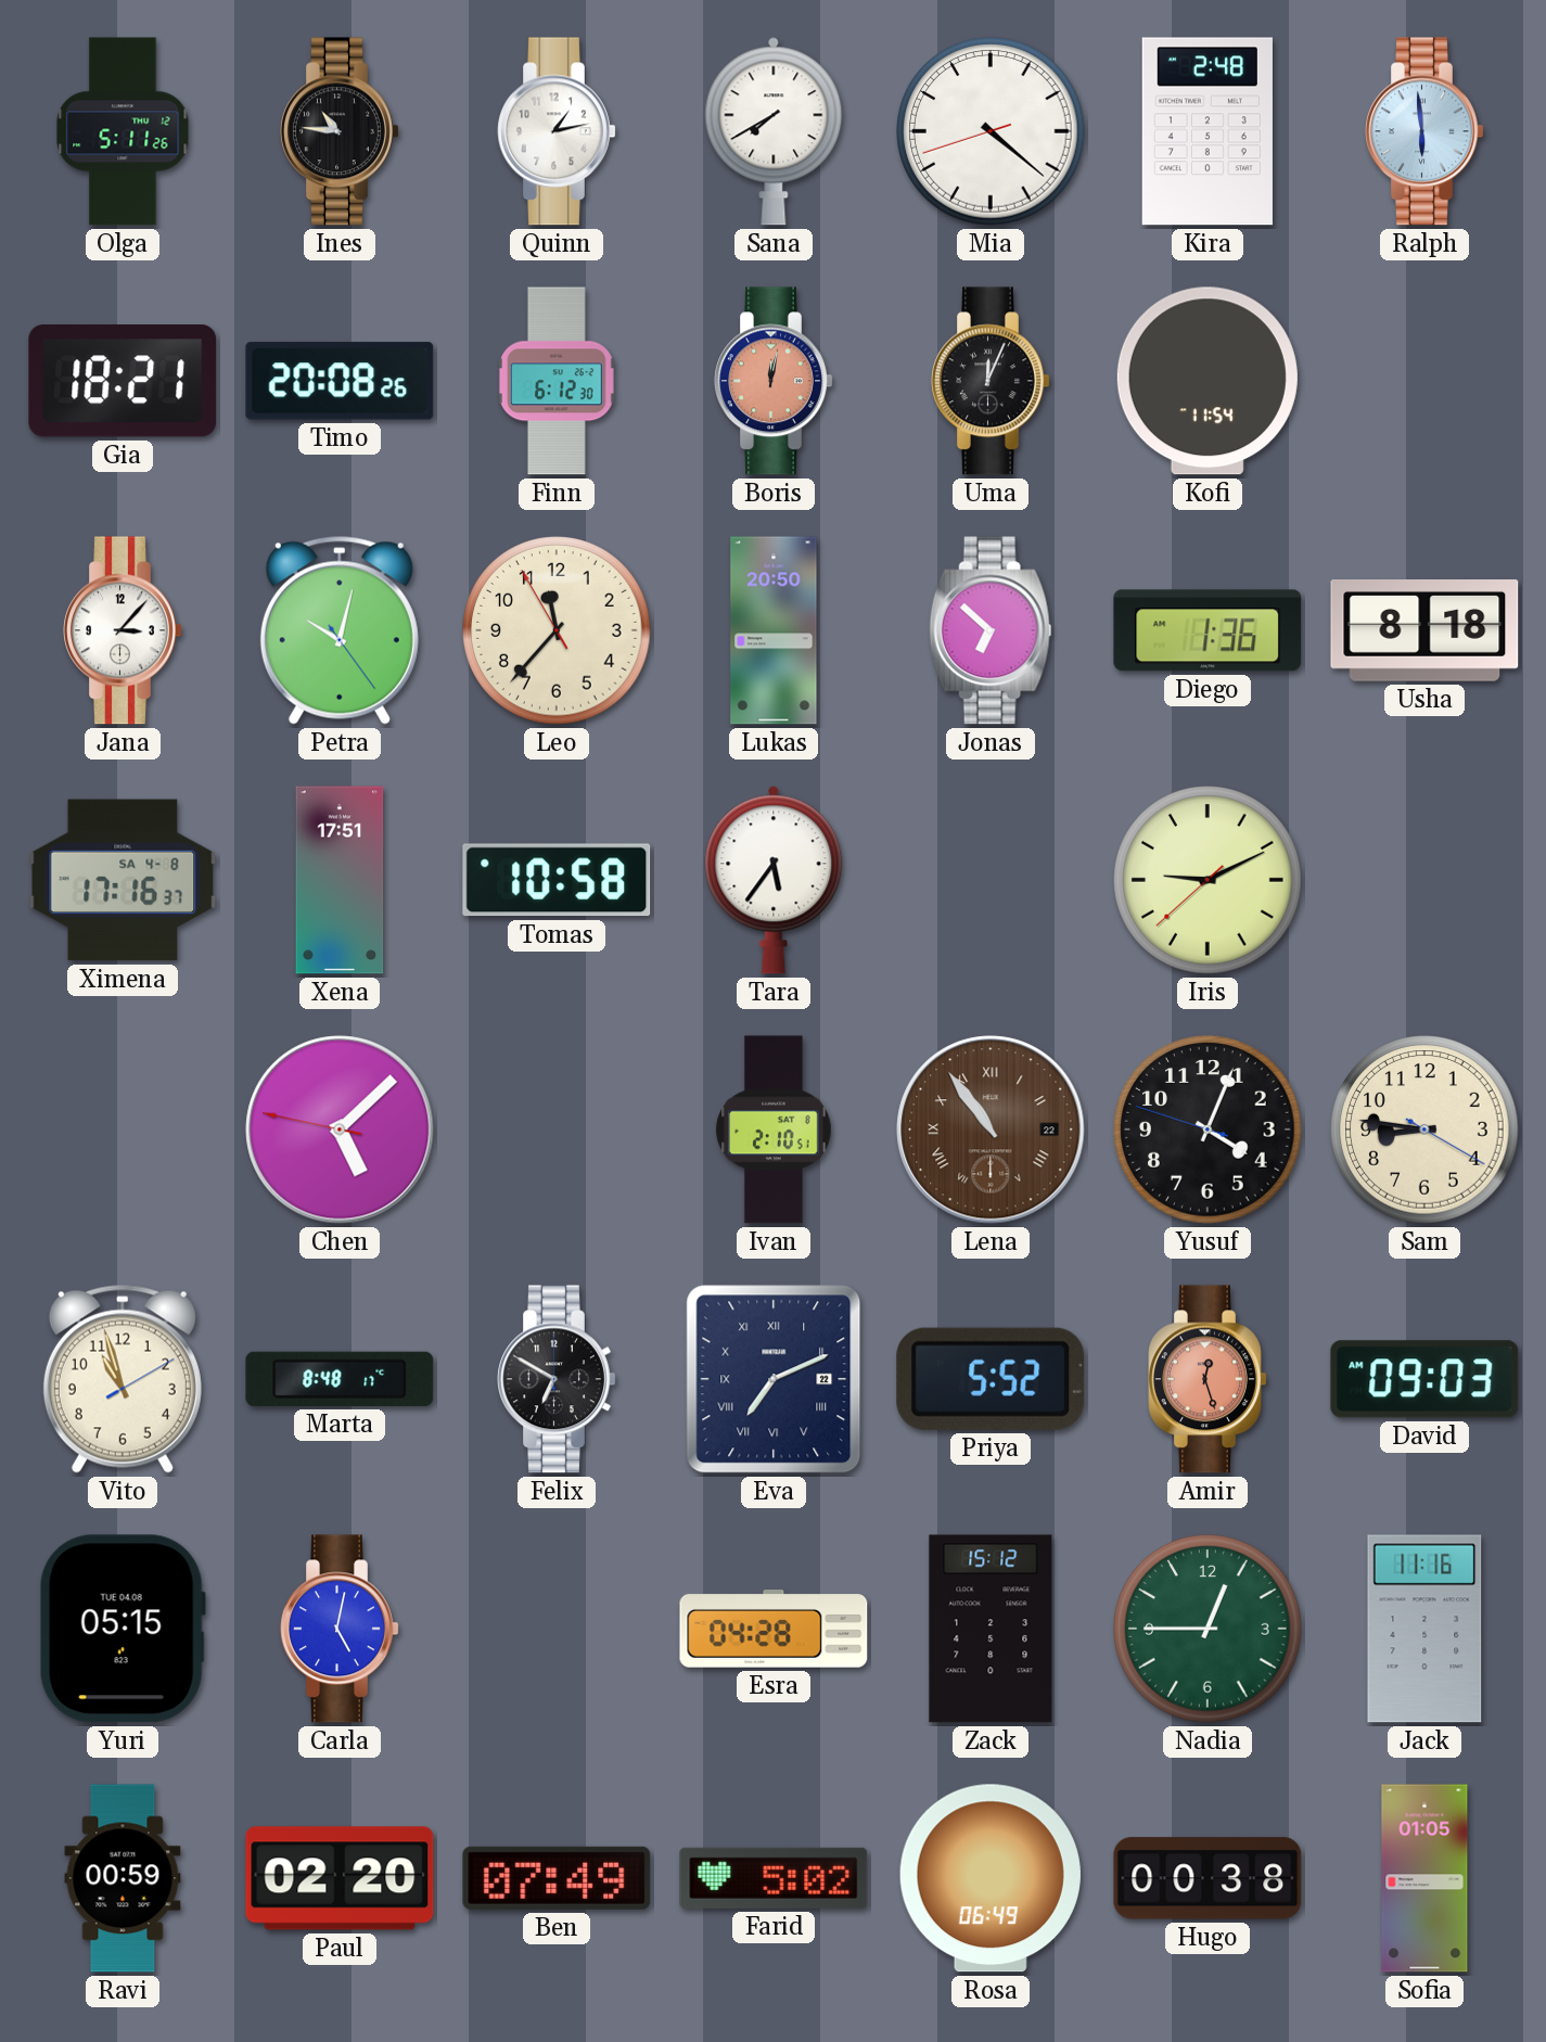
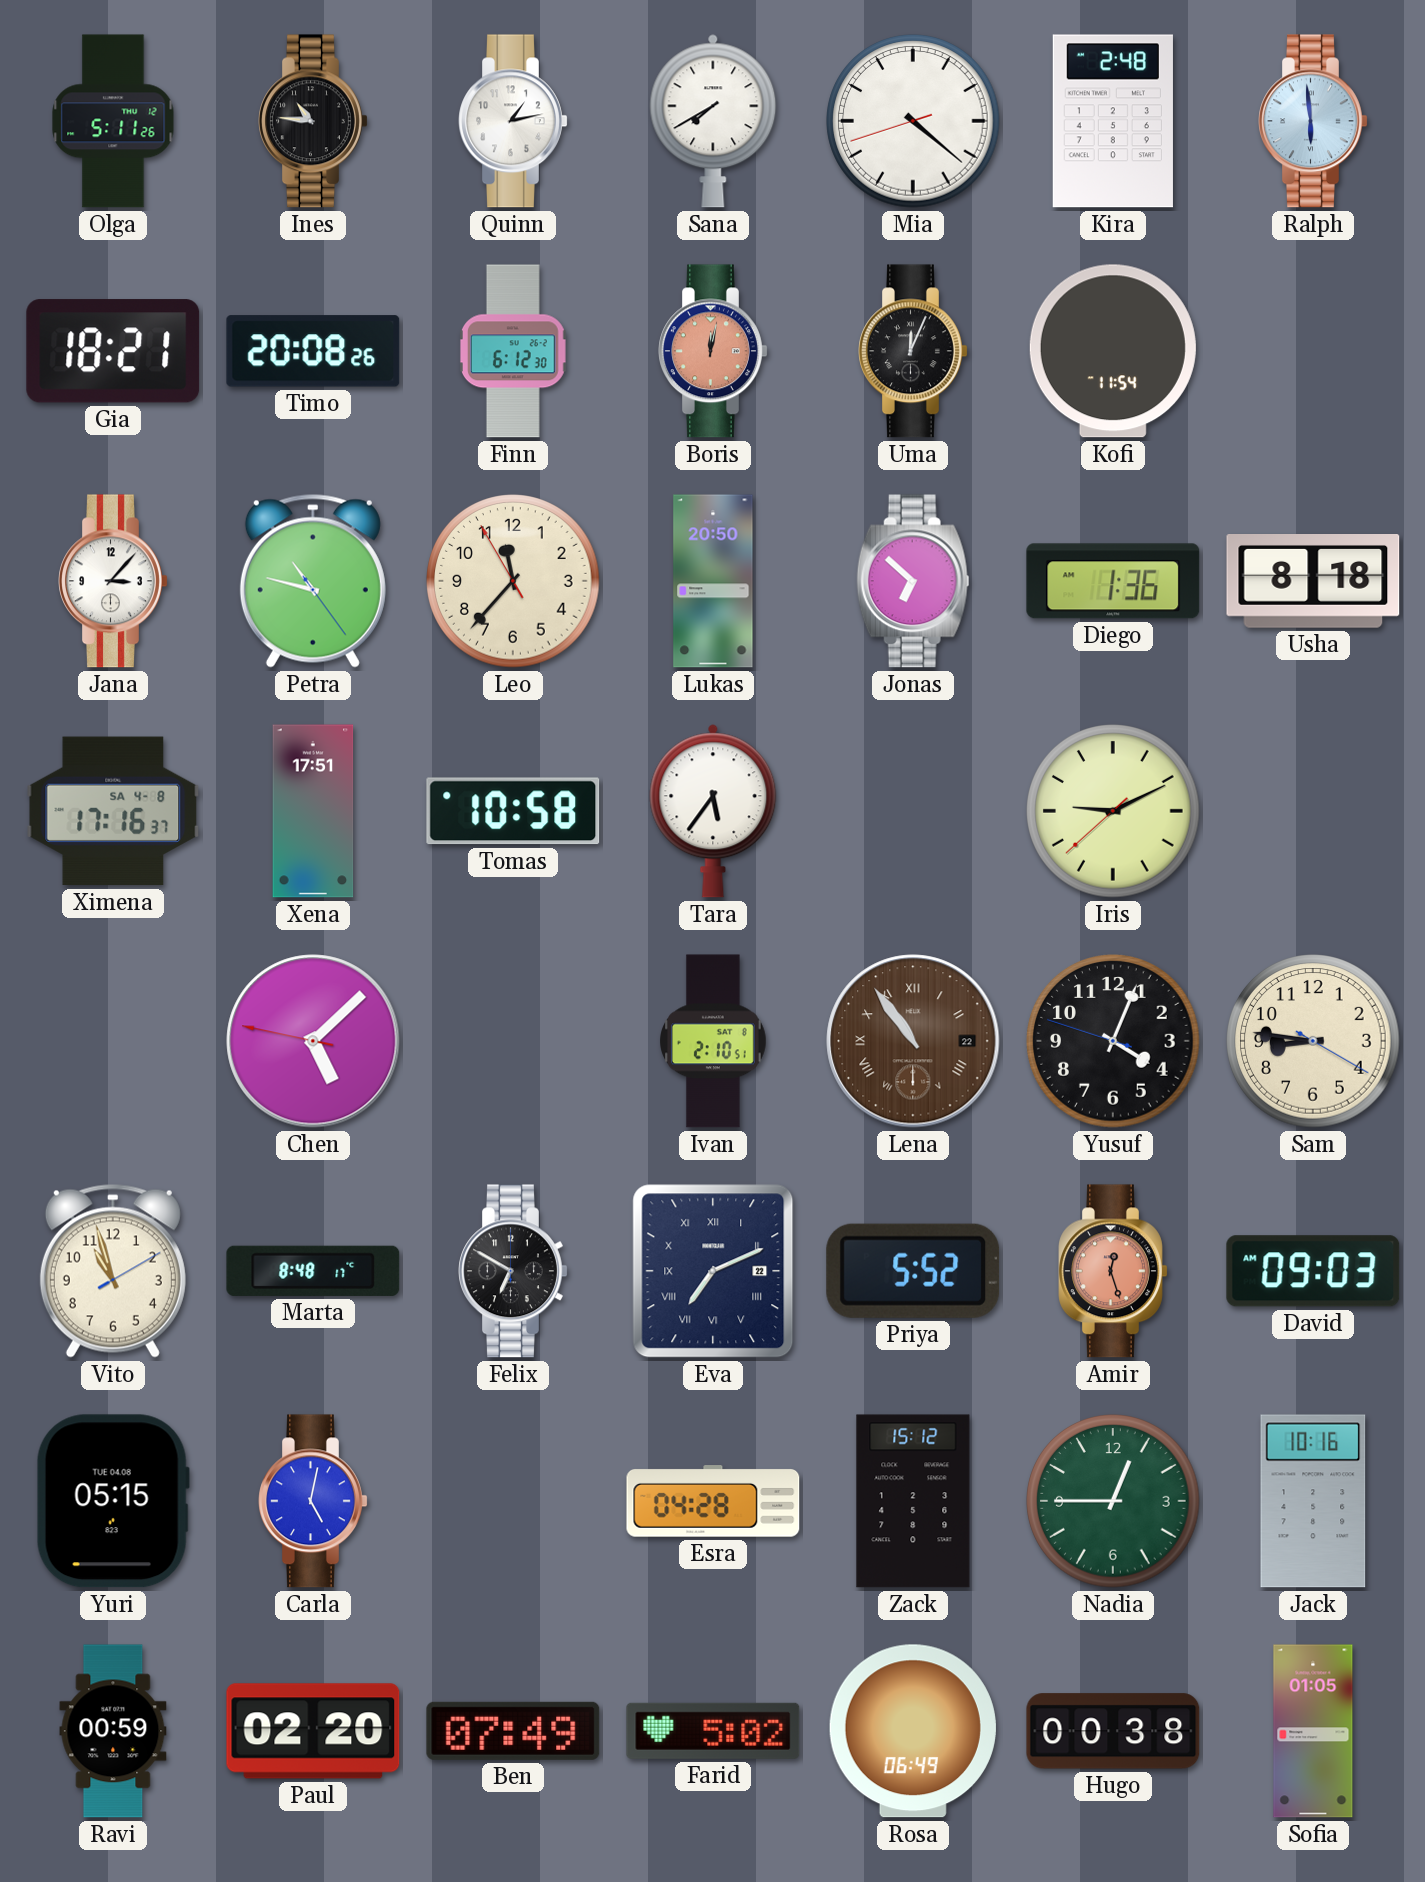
Petra: 10:02 -> 10:47
Jack: 11:16 -> 10:16
